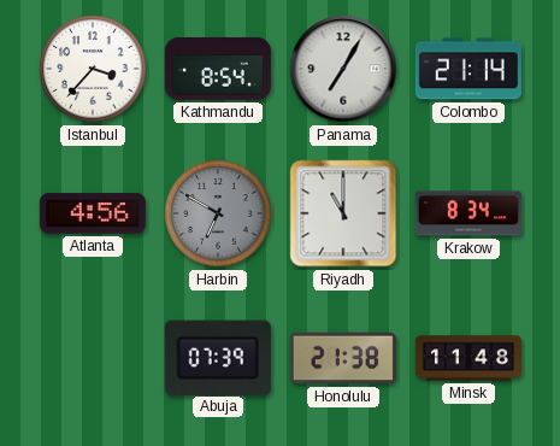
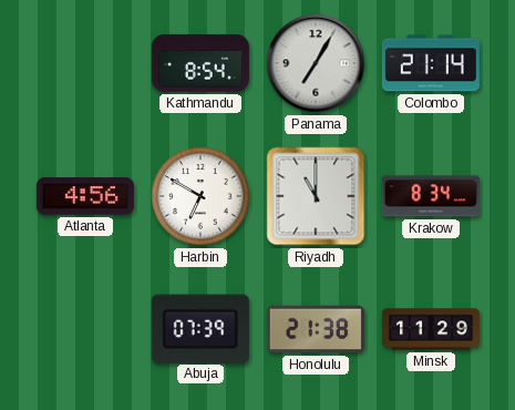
Istanbul: 3:37 -> none
Harbin dial: grey -> white
Minsk: 11:48 -> 11:29
